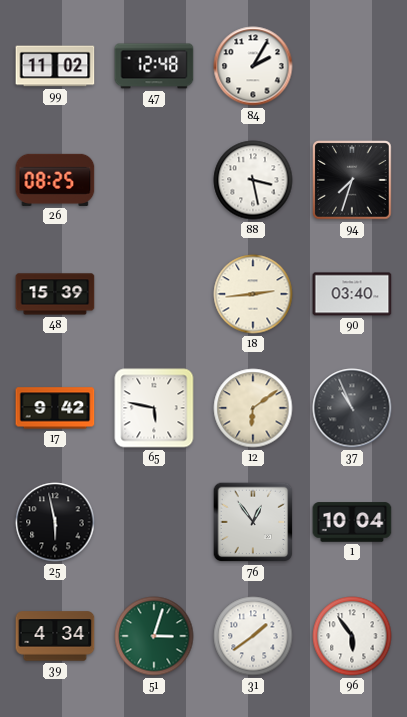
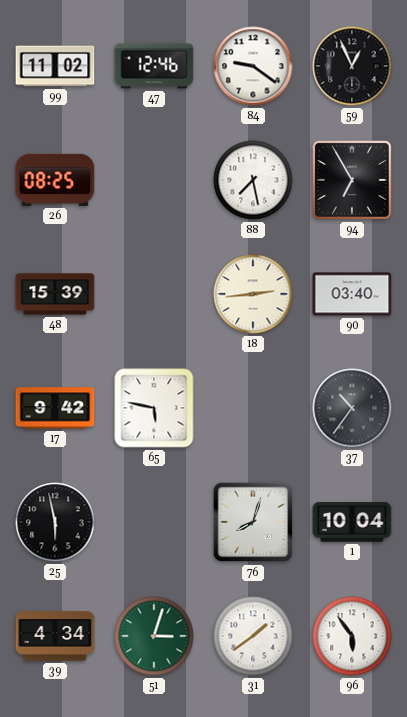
47: 12:48 -> 12:46
84: 2:05 -> 9:21
59: none -> 12:56
88: 3:28 -> 7:28
94: 7:33 -> 6:55
12: 6:09 -> none
37: 10:56 -> 10:36
76: 12:54 -> 8:03
